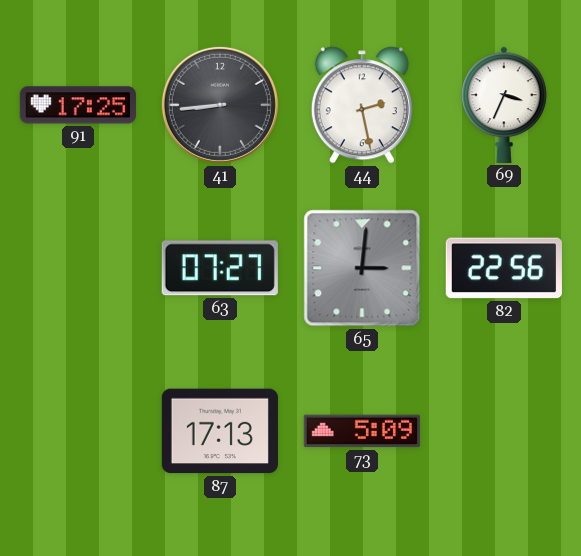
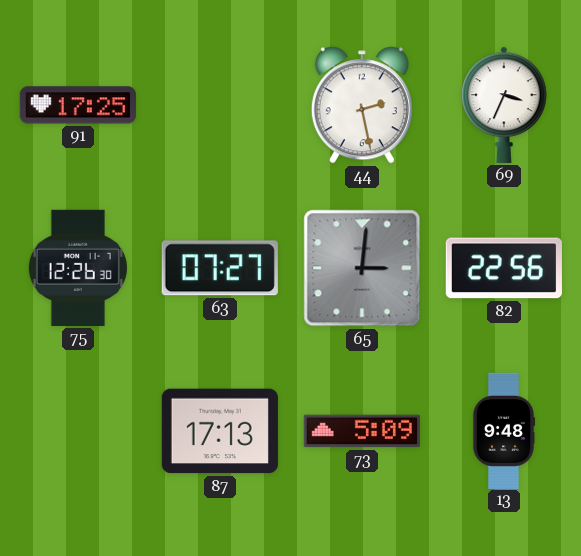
41: 8:44 -> none
75: none -> 12:26
13: none -> 9:48
